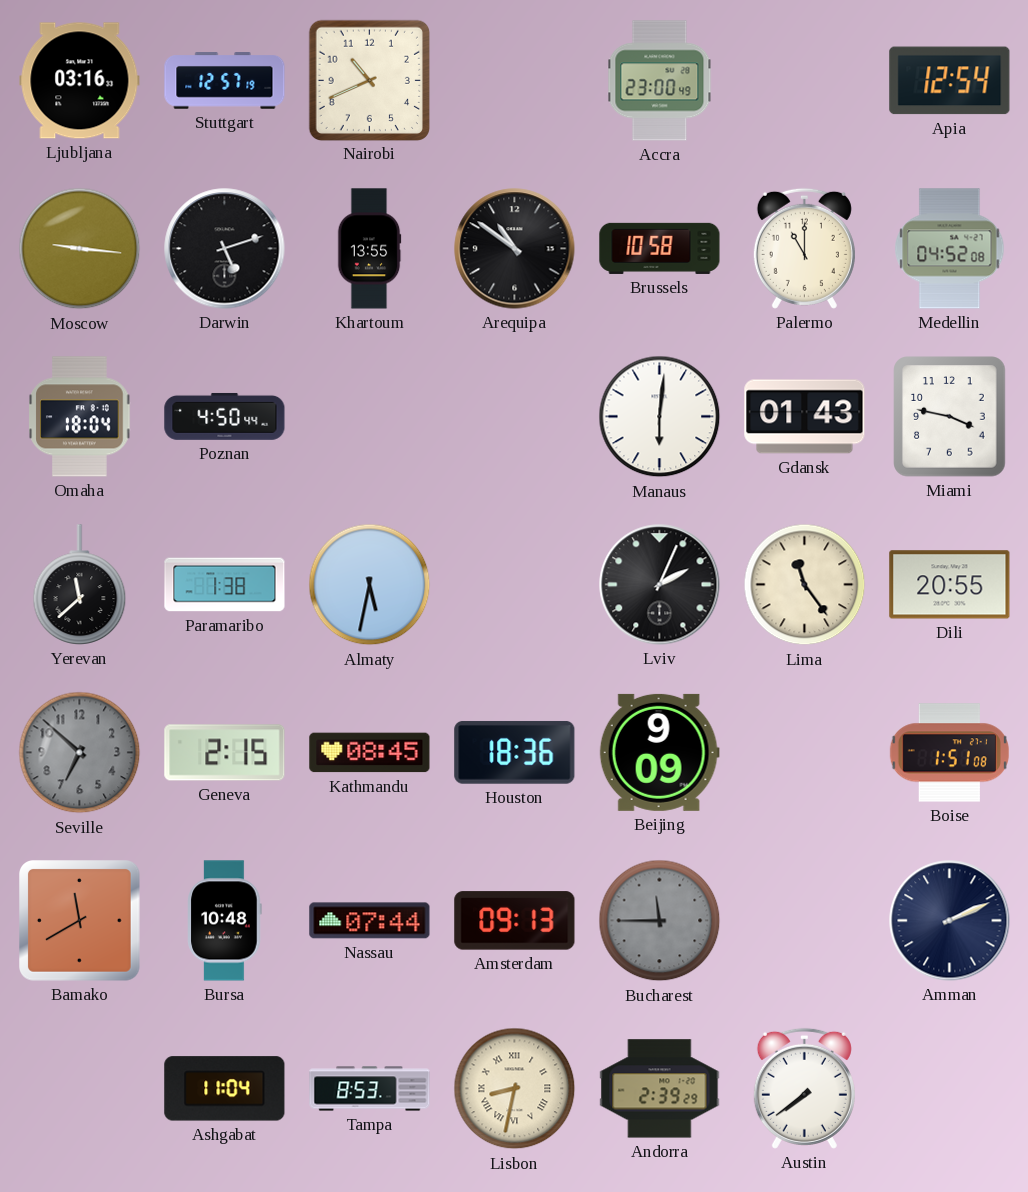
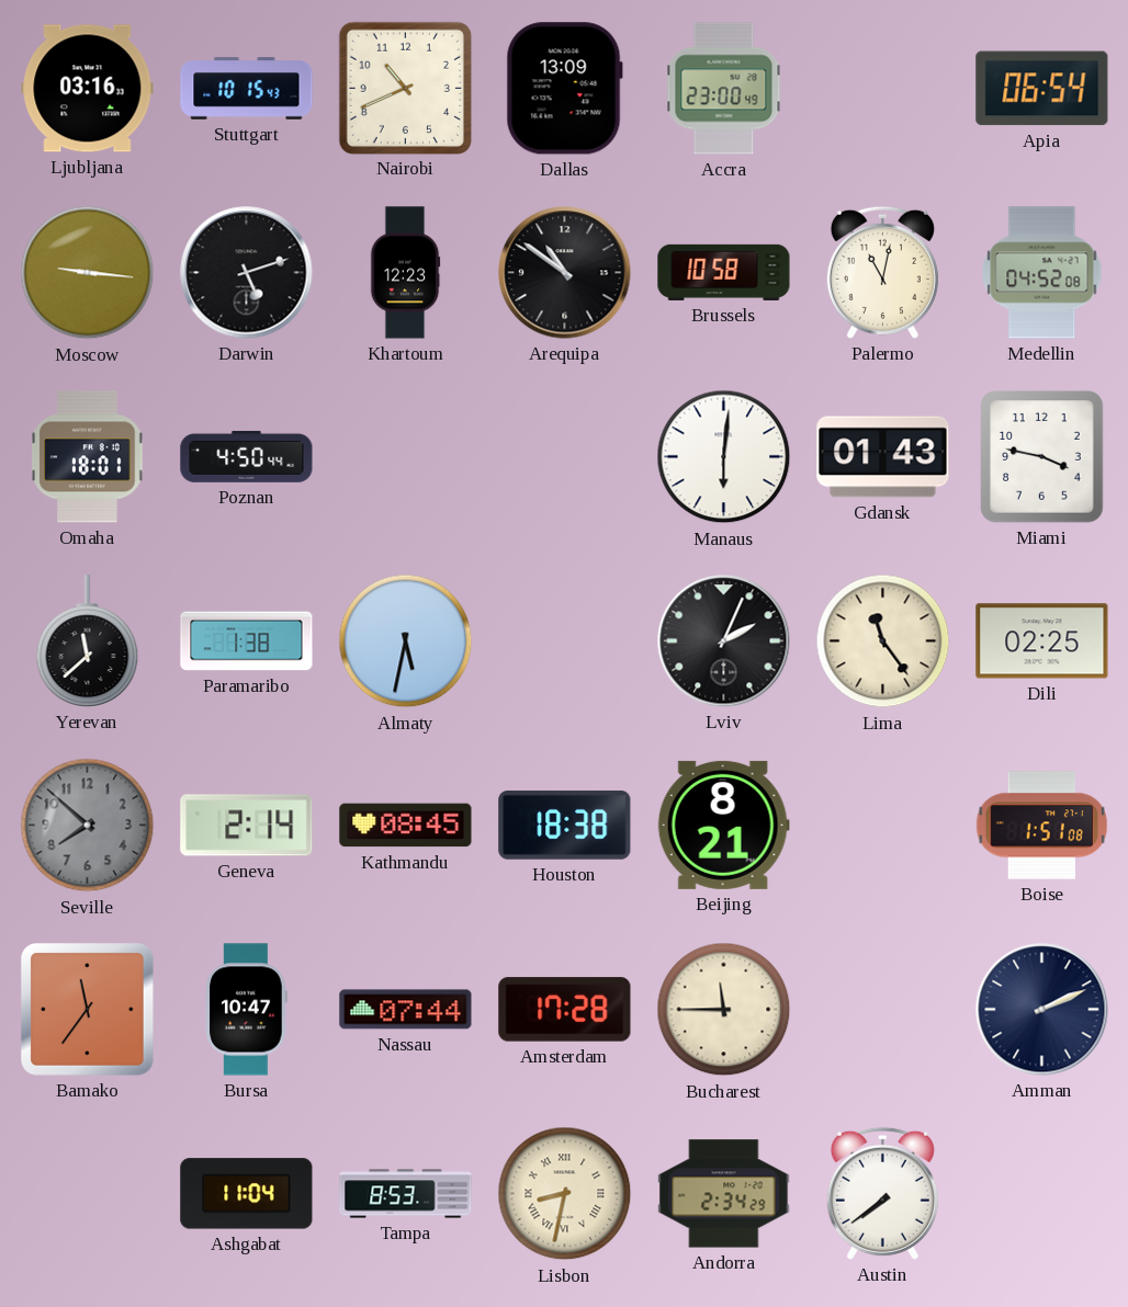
Stuttgart: 12:57 -> 10:15
Dallas: none -> 13:09
Apia: 12:54 -> 06:54
Khartoum: 13:55 -> 12:23
Palermo: 11:00 -> 11:02
Omaha: 18:04 -> 18:01
Dili: 20:55 -> 02:25
Seville: 6:52 -> 7:52
Geneva: 2:15 -> 2:14
Houston: 18:36 -> 18:38
Beijing: 9:09 -> 8:21
Bamako: 11:40 -> 11:36
Bursa: 10:48 -> 10:47
Amsterdam: 09:13 -> 17:28
Bucharest dial: grey -> cream
Andorra: 2:39 -> 2:34
